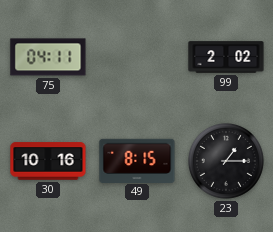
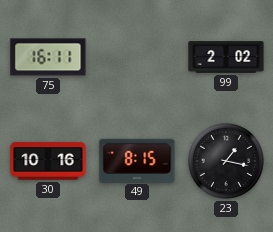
75: 04:11 -> 16:11
23: 1:15 -> 1:17
